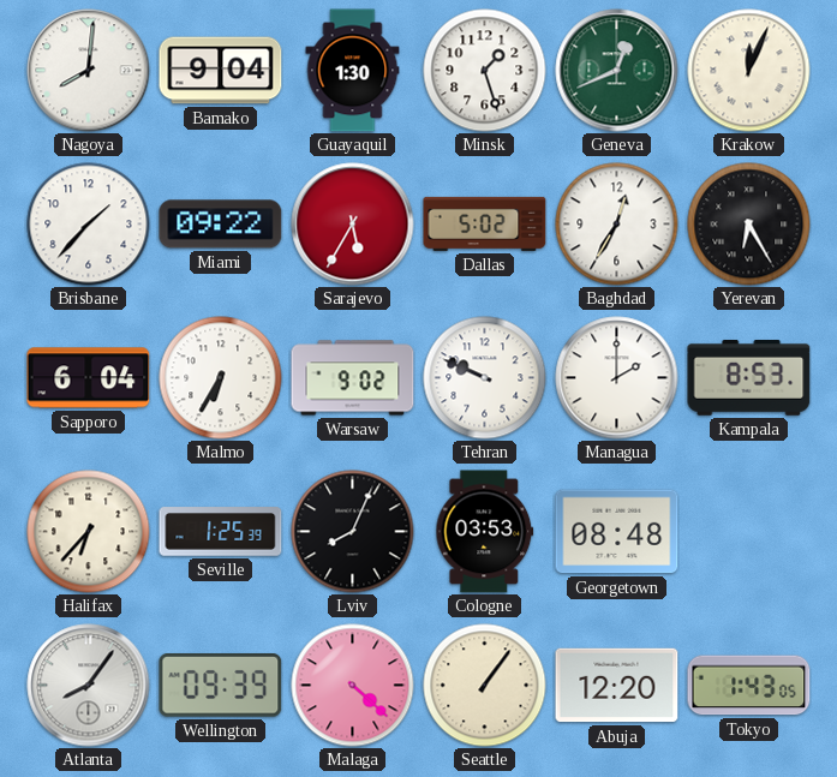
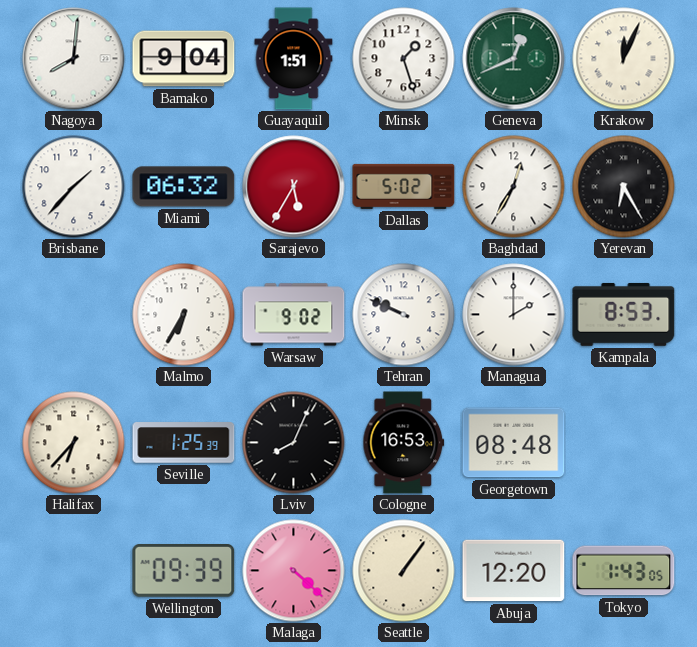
Guayaquil: 1:30 -> 1:51
Miami: 09:22 -> 06:32
Sapporo: 6:04 -> none
Cologne: 03:53 -> 16:53
Atlanta: 8:06 -> none
